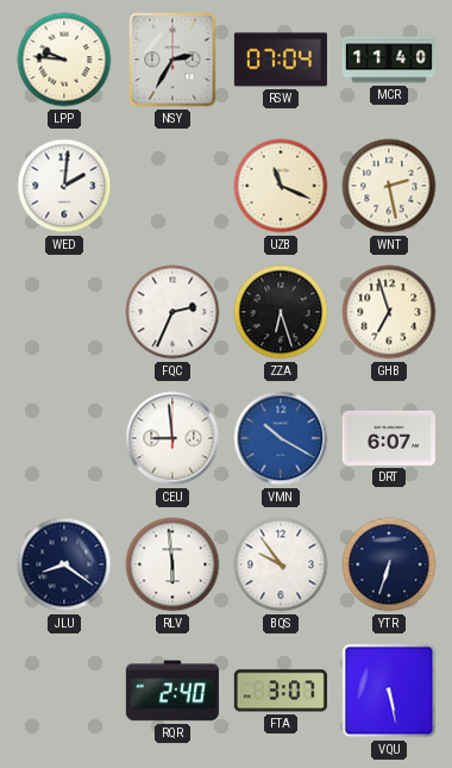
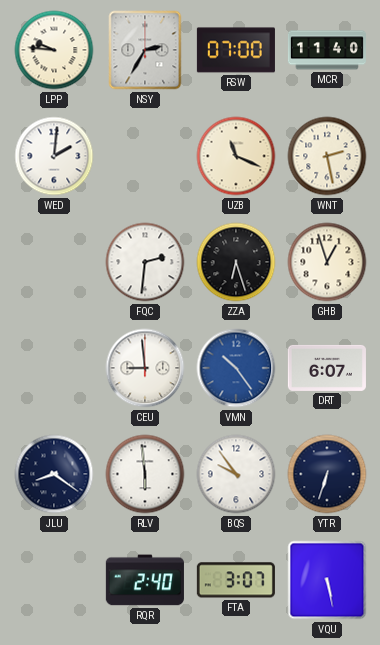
RSW: 07:04 -> 07:00
FQC: 2:34 -> 2:31
GHB: 6:57 -> 12:57
VMN: 10:20 -> 10:24
